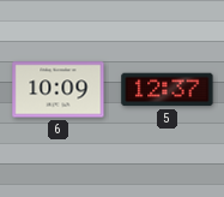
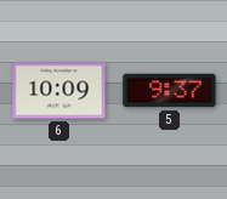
5: 12:37 -> 9:37
